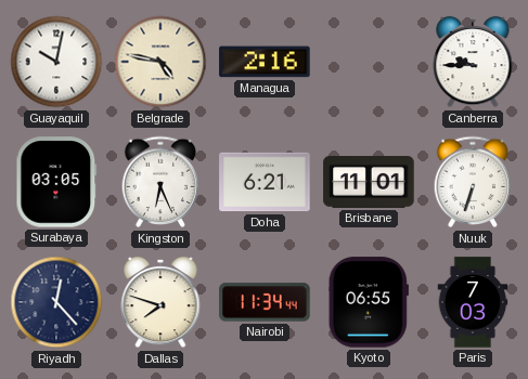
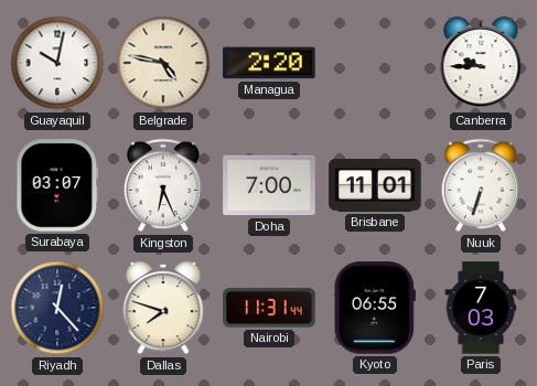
Managua: 2:16 -> 2:20
Surabaya: 03:05 -> 03:07
Doha: 6:21 -> 7:00
Nairobi: 11:34 -> 11:31
